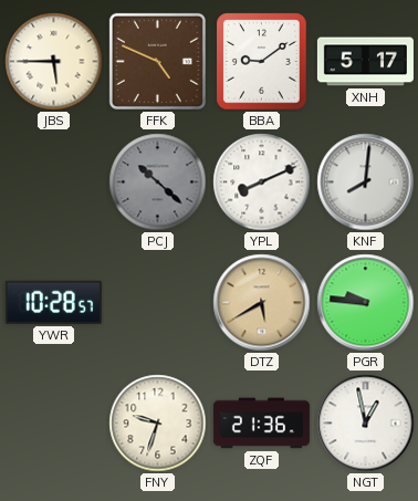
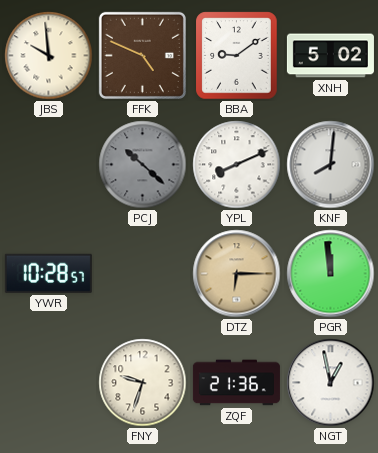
JBS: 5:45 -> 9:59
XNH: 5:17 -> 5:02
DTZ: 5:40 -> 6:15
PGR: 9:46 -> 11:59
